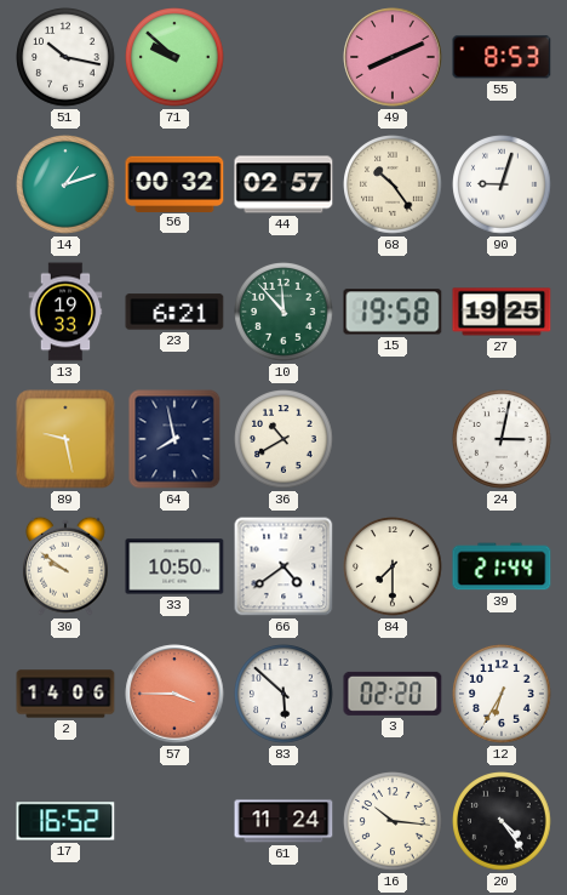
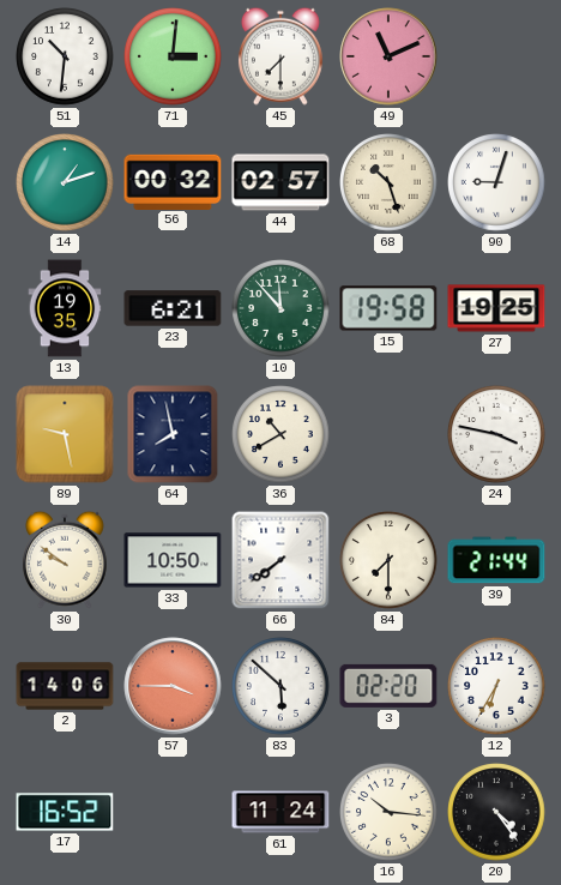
51: 10:17 -> 10:31
71: 9:52 -> 3:01
45: none -> 7:30
49: 8:11 -> 11:11
55: 8:53 -> none
68: 10:24 -> 10:27
13: 19:33 -> 19:35
24: 3:02 -> 3:47
66: 4:39 -> 7:39
